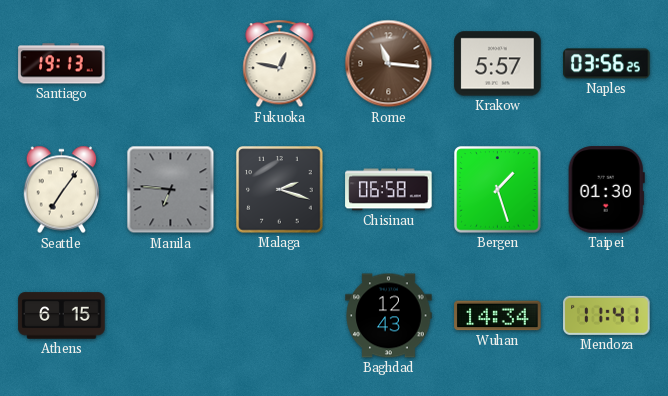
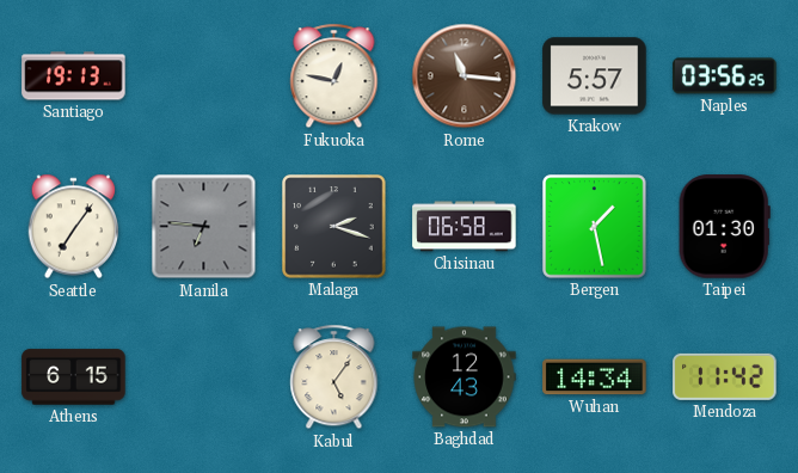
Bergen: 1:27 -> 1:28
Kabul: none -> 5:06
Mendoza: 11:41 -> 11:42
